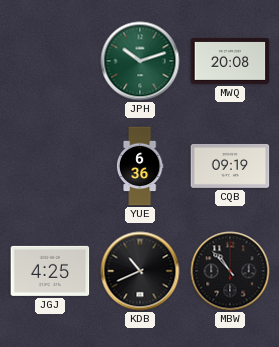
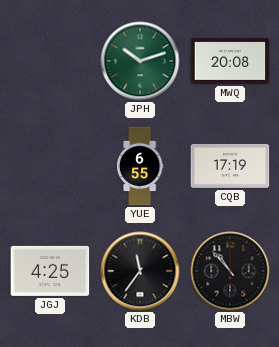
YUE: 6:36 -> 6:55
CQB: 09:19 -> 17:19
KDB: 10:41 -> 11:36
